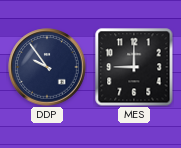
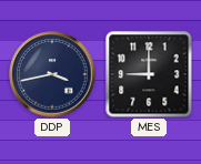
DDP: 9:54 -> 3:43
